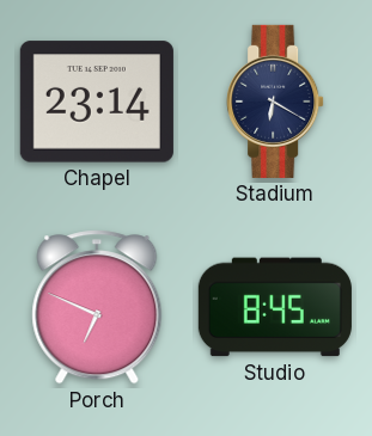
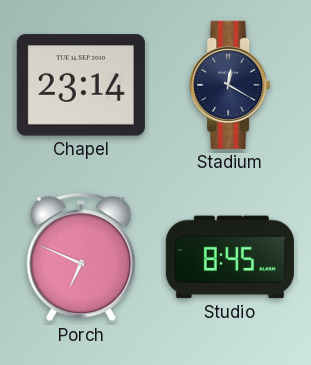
Stadium: 6:20 -> 12:20
